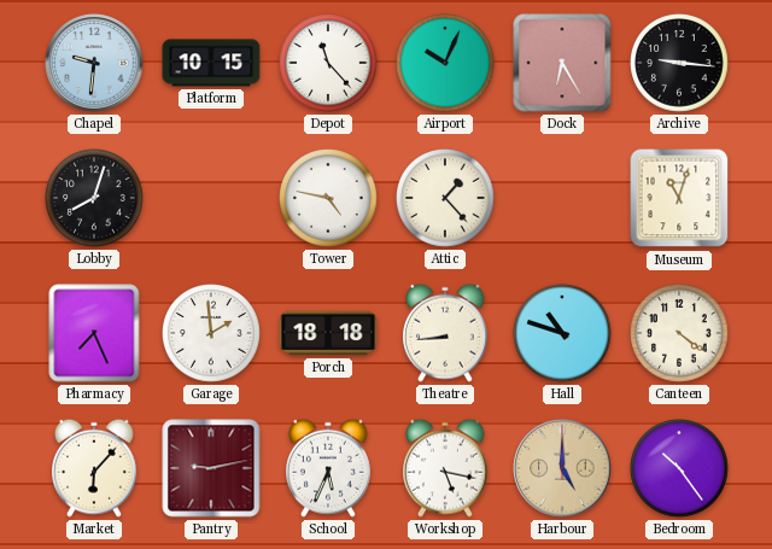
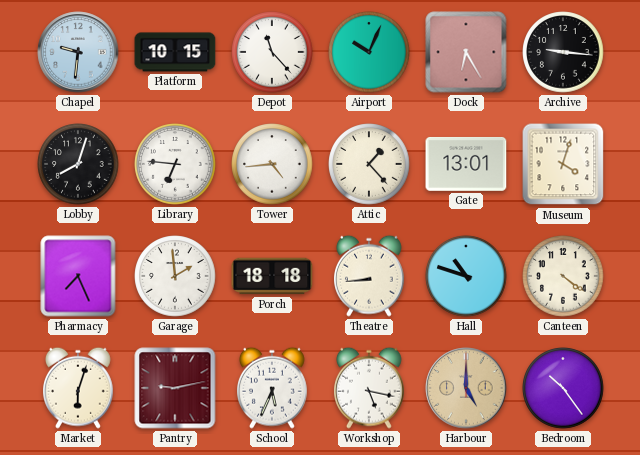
Library: none -> 6:46
Tower: 4:47 -> 4:44
Gate: none -> 13:01
Museum: 11:03 -> 4:03
Market: 6:07 -> 6:03
